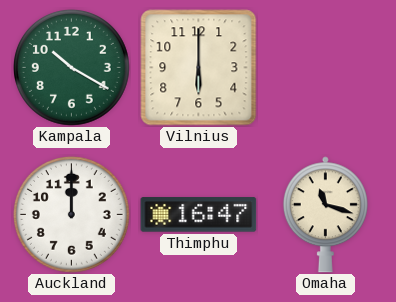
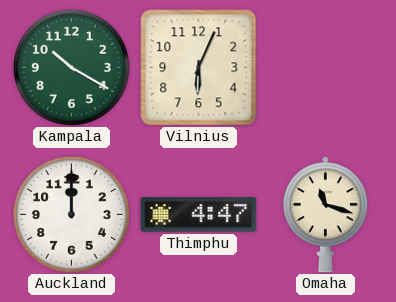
Vilnius: 6:00 -> 6:04
Thimphu: 16:47 -> 4:47
